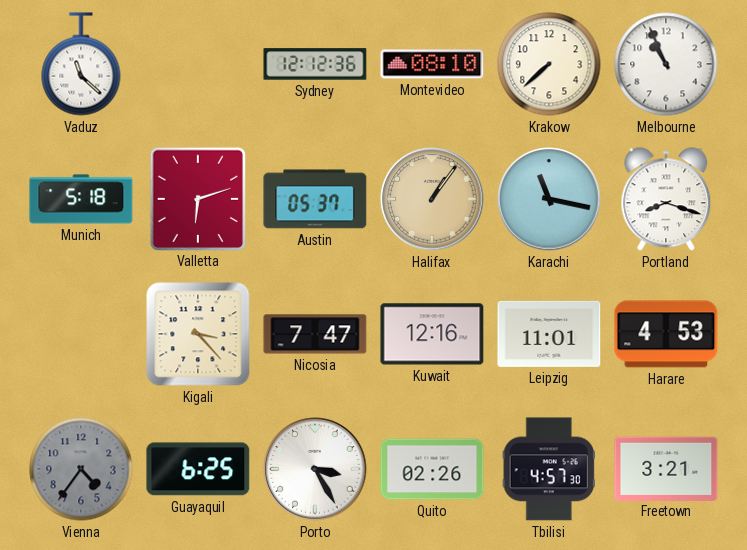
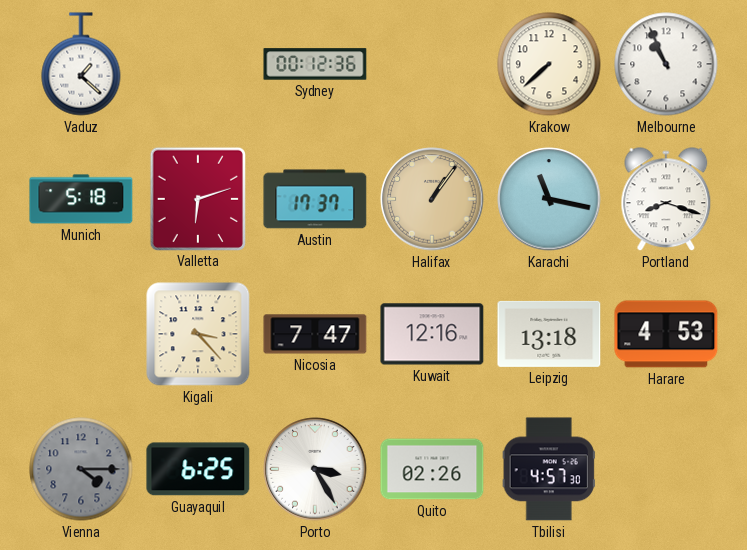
Vaduz: 11:22 -> 1:22
Sydney: 12:12 -> 00:12
Montevideo: 08:10 -> none
Austin: 05:37 -> 17:37
Leipzig: 11:01 -> 13:18
Vienna: 4:36 -> 4:15
Freetown: 3:21 -> none
